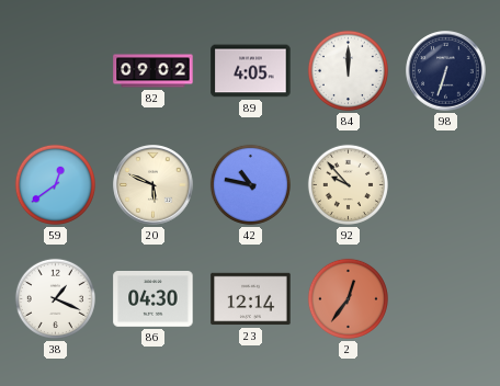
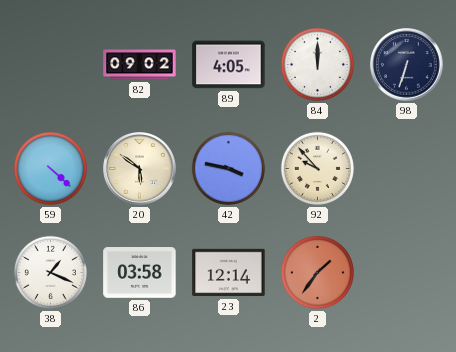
59: 12:39 -> 4:22
20: 5:49 -> 5:51
42: 10:47 -> 3:47
86: 04:30 -> 03:58
2: 12:36 -> 1:36
